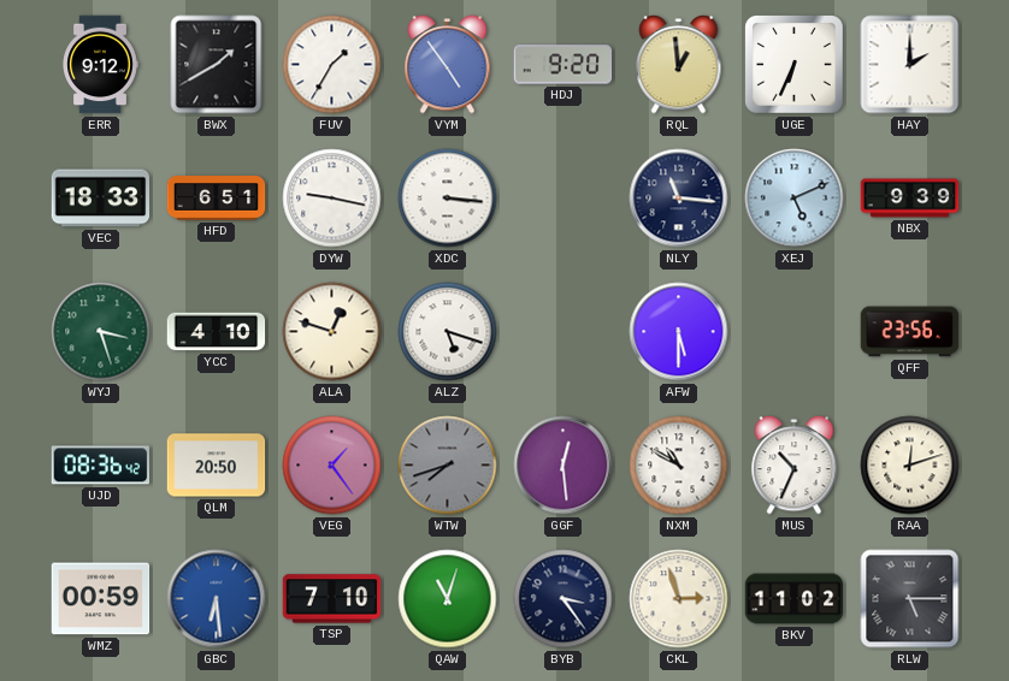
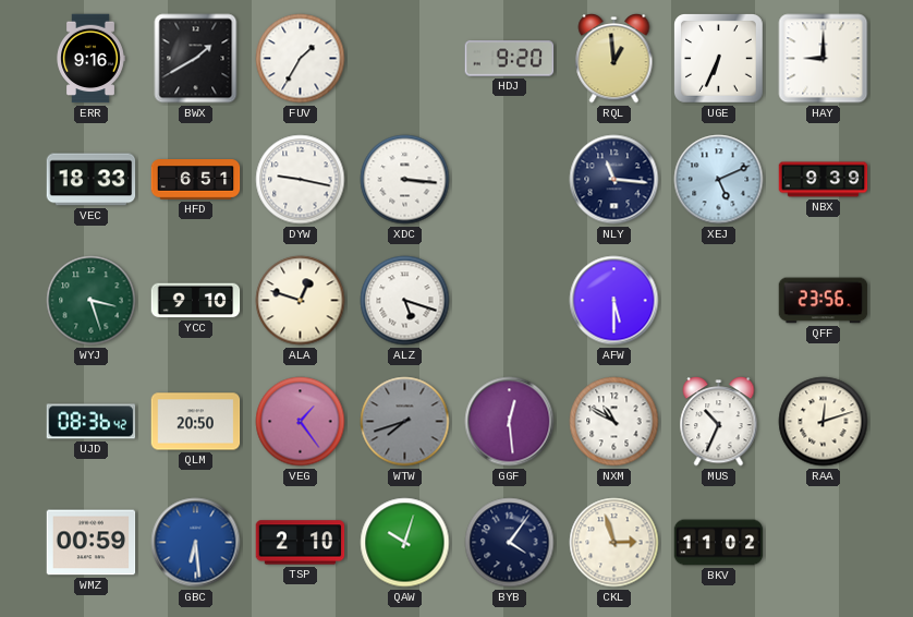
ERR: 9:12 -> 9:16
VYM: 4:54 -> none
HAY: 2:00 -> 9:00
YCC: 4:10 -> 9:10
TSP: 7:10 -> 2:10
QAW: 11:03 -> 10:03
BYB: 3:24 -> 4:06
RLW: 5:15 -> none
